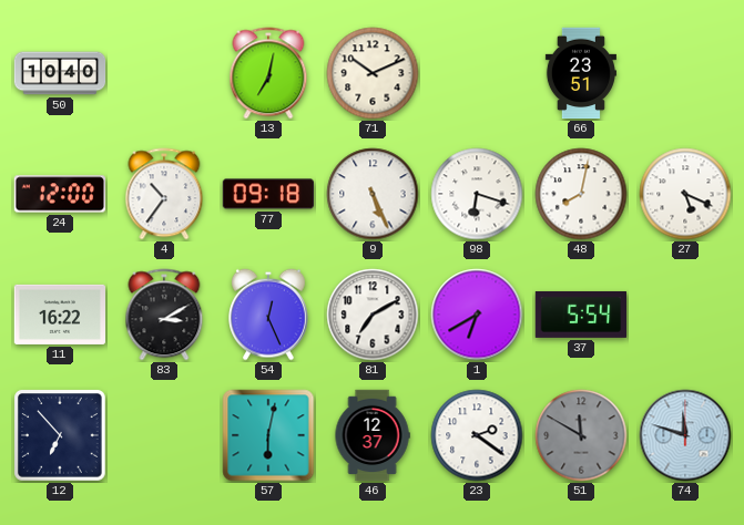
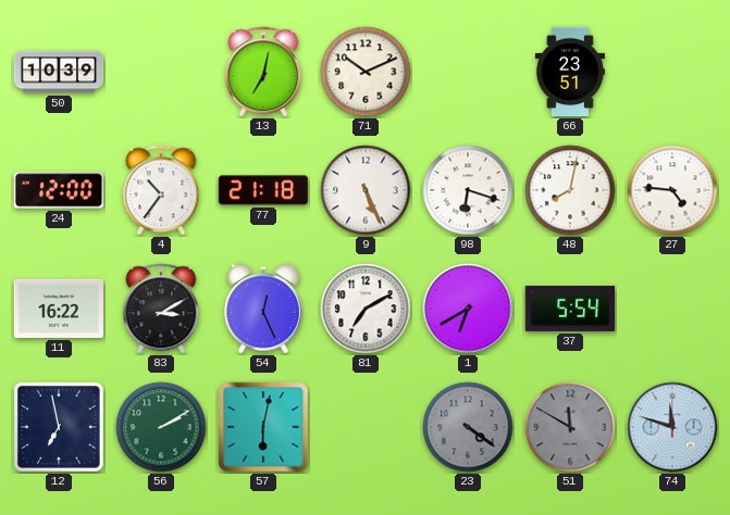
50: 10:40 -> 10:39
77: 09:18 -> 21:18
27: 5:19 -> 4:46
12: 6:53 -> 6:58
56: none -> 2:10
46: 12:37 -> none
23: 2:21 -> 4:21
23 dial: white -> grey
